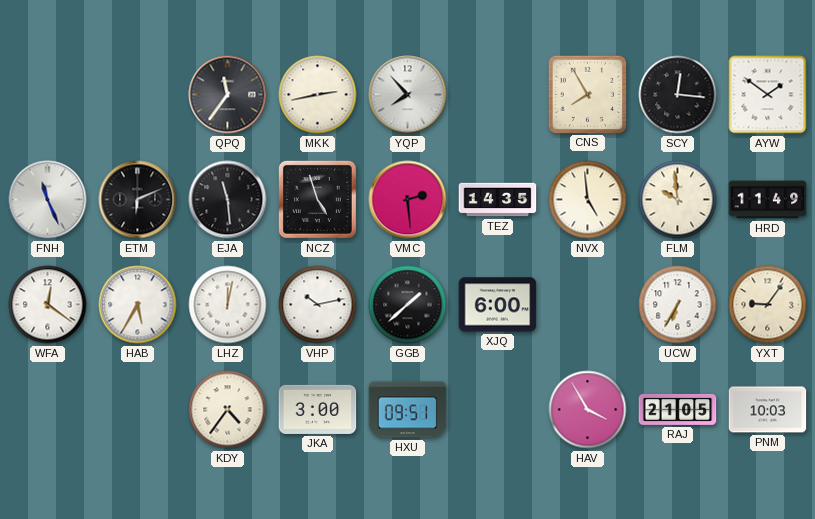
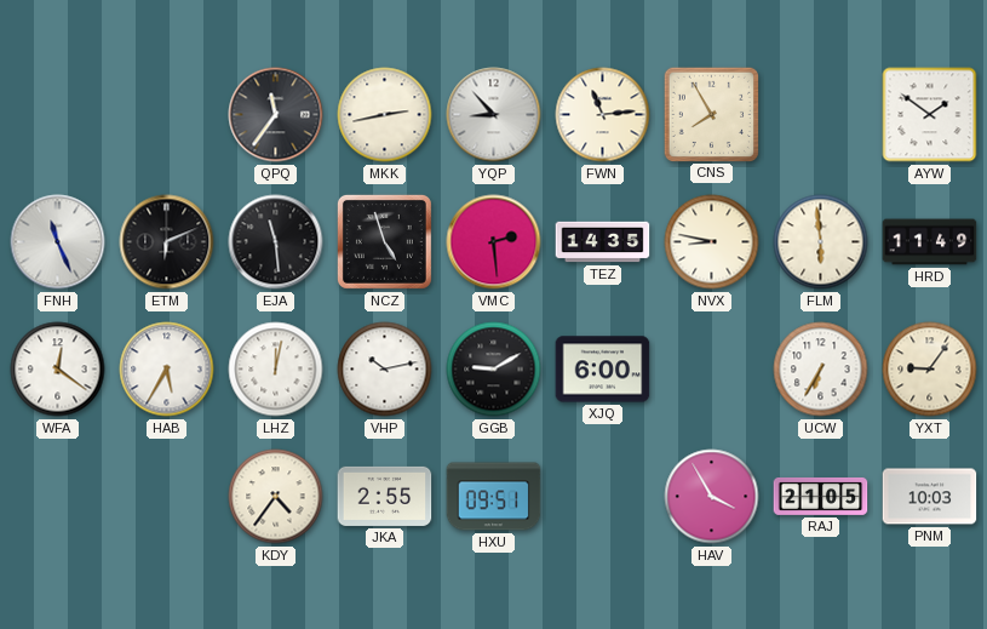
YQP: 7:53 -> 8:53
FWN: none -> 11:14
SCY: 12:16 -> none
NVX: 4:59 -> 8:47
FLM: 9:59 -> 5:59
GGB: 1:38 -> 9:10
JKA: 3:00 -> 2:55
